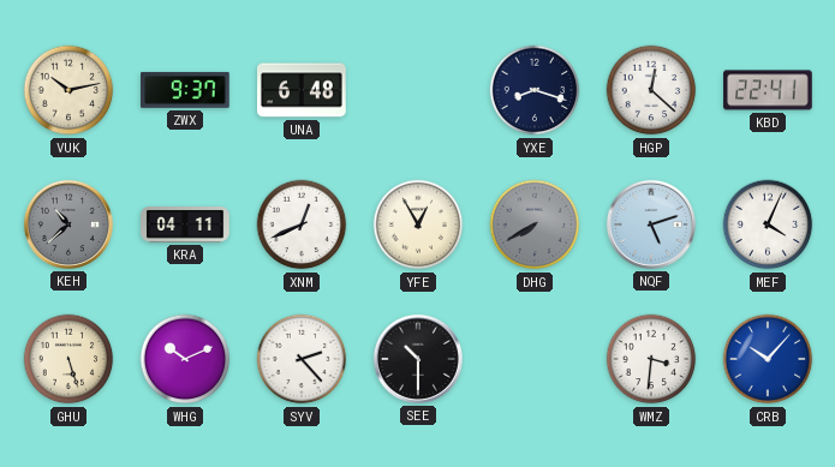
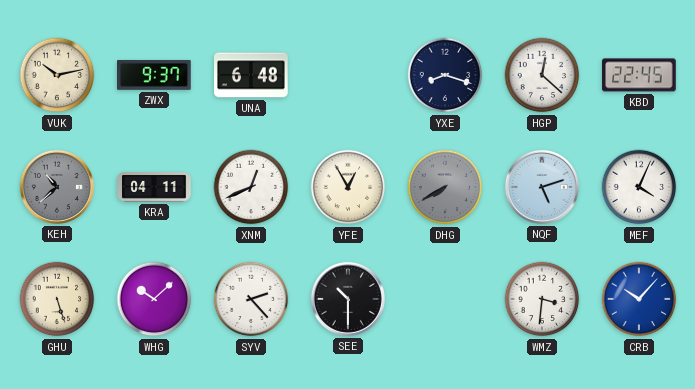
KBD: 22:41 -> 22:45
WHG: 10:11 -> 10:08
